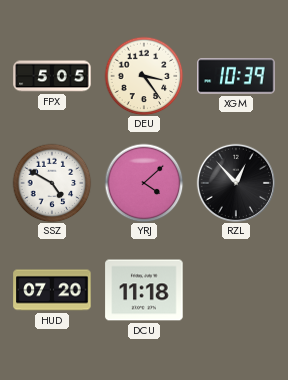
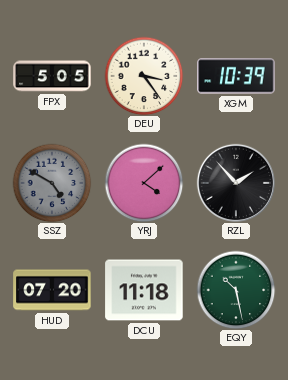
SSZ dial: white -> grey
RZL: 12:53 -> 1:53
EQY: none -> 10:28
